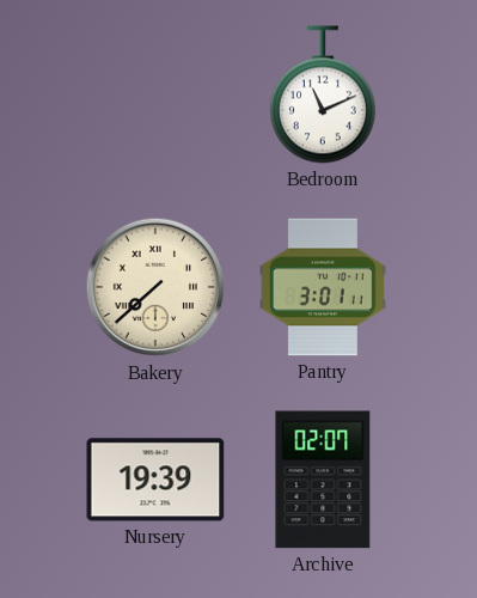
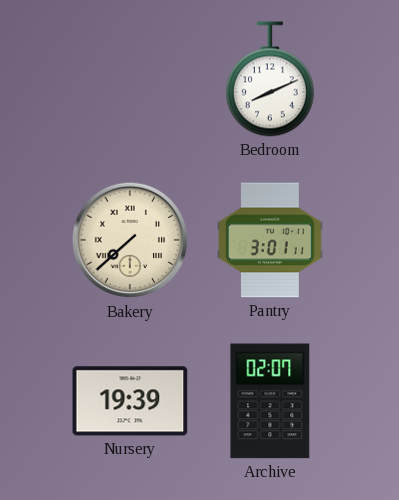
Bedroom: 11:11 -> 8:11
